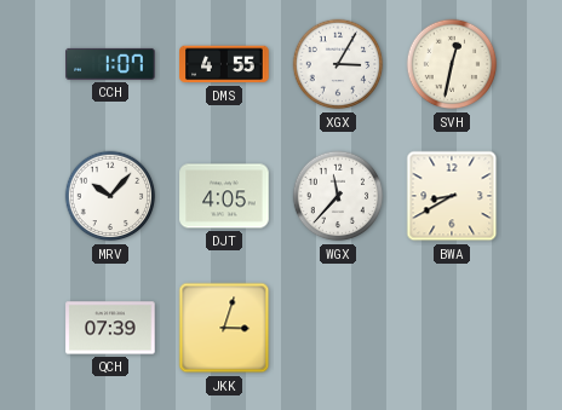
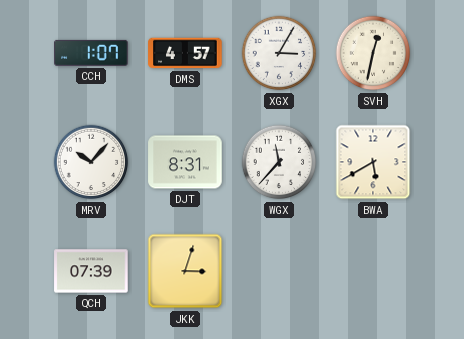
DMS: 4:55 -> 4:57
DJT: 4:05 -> 8:31
BWA: 8:40 -> 5:40
